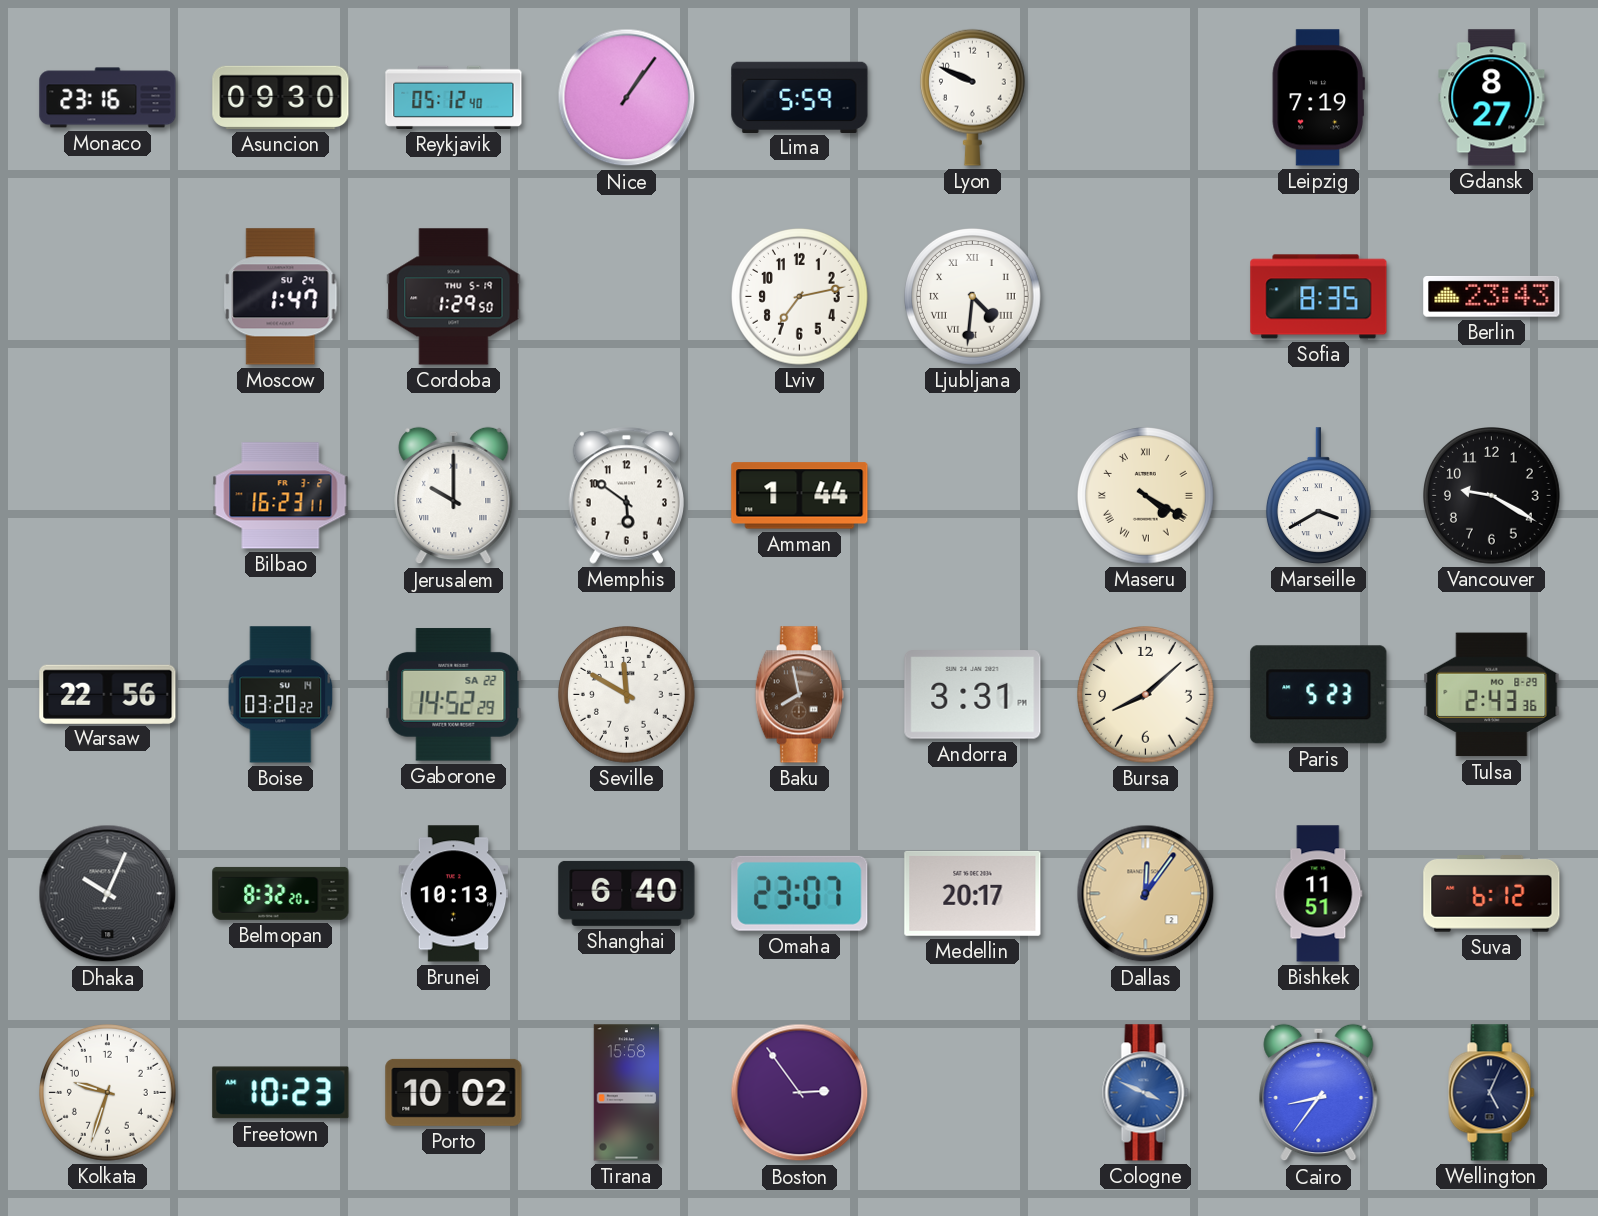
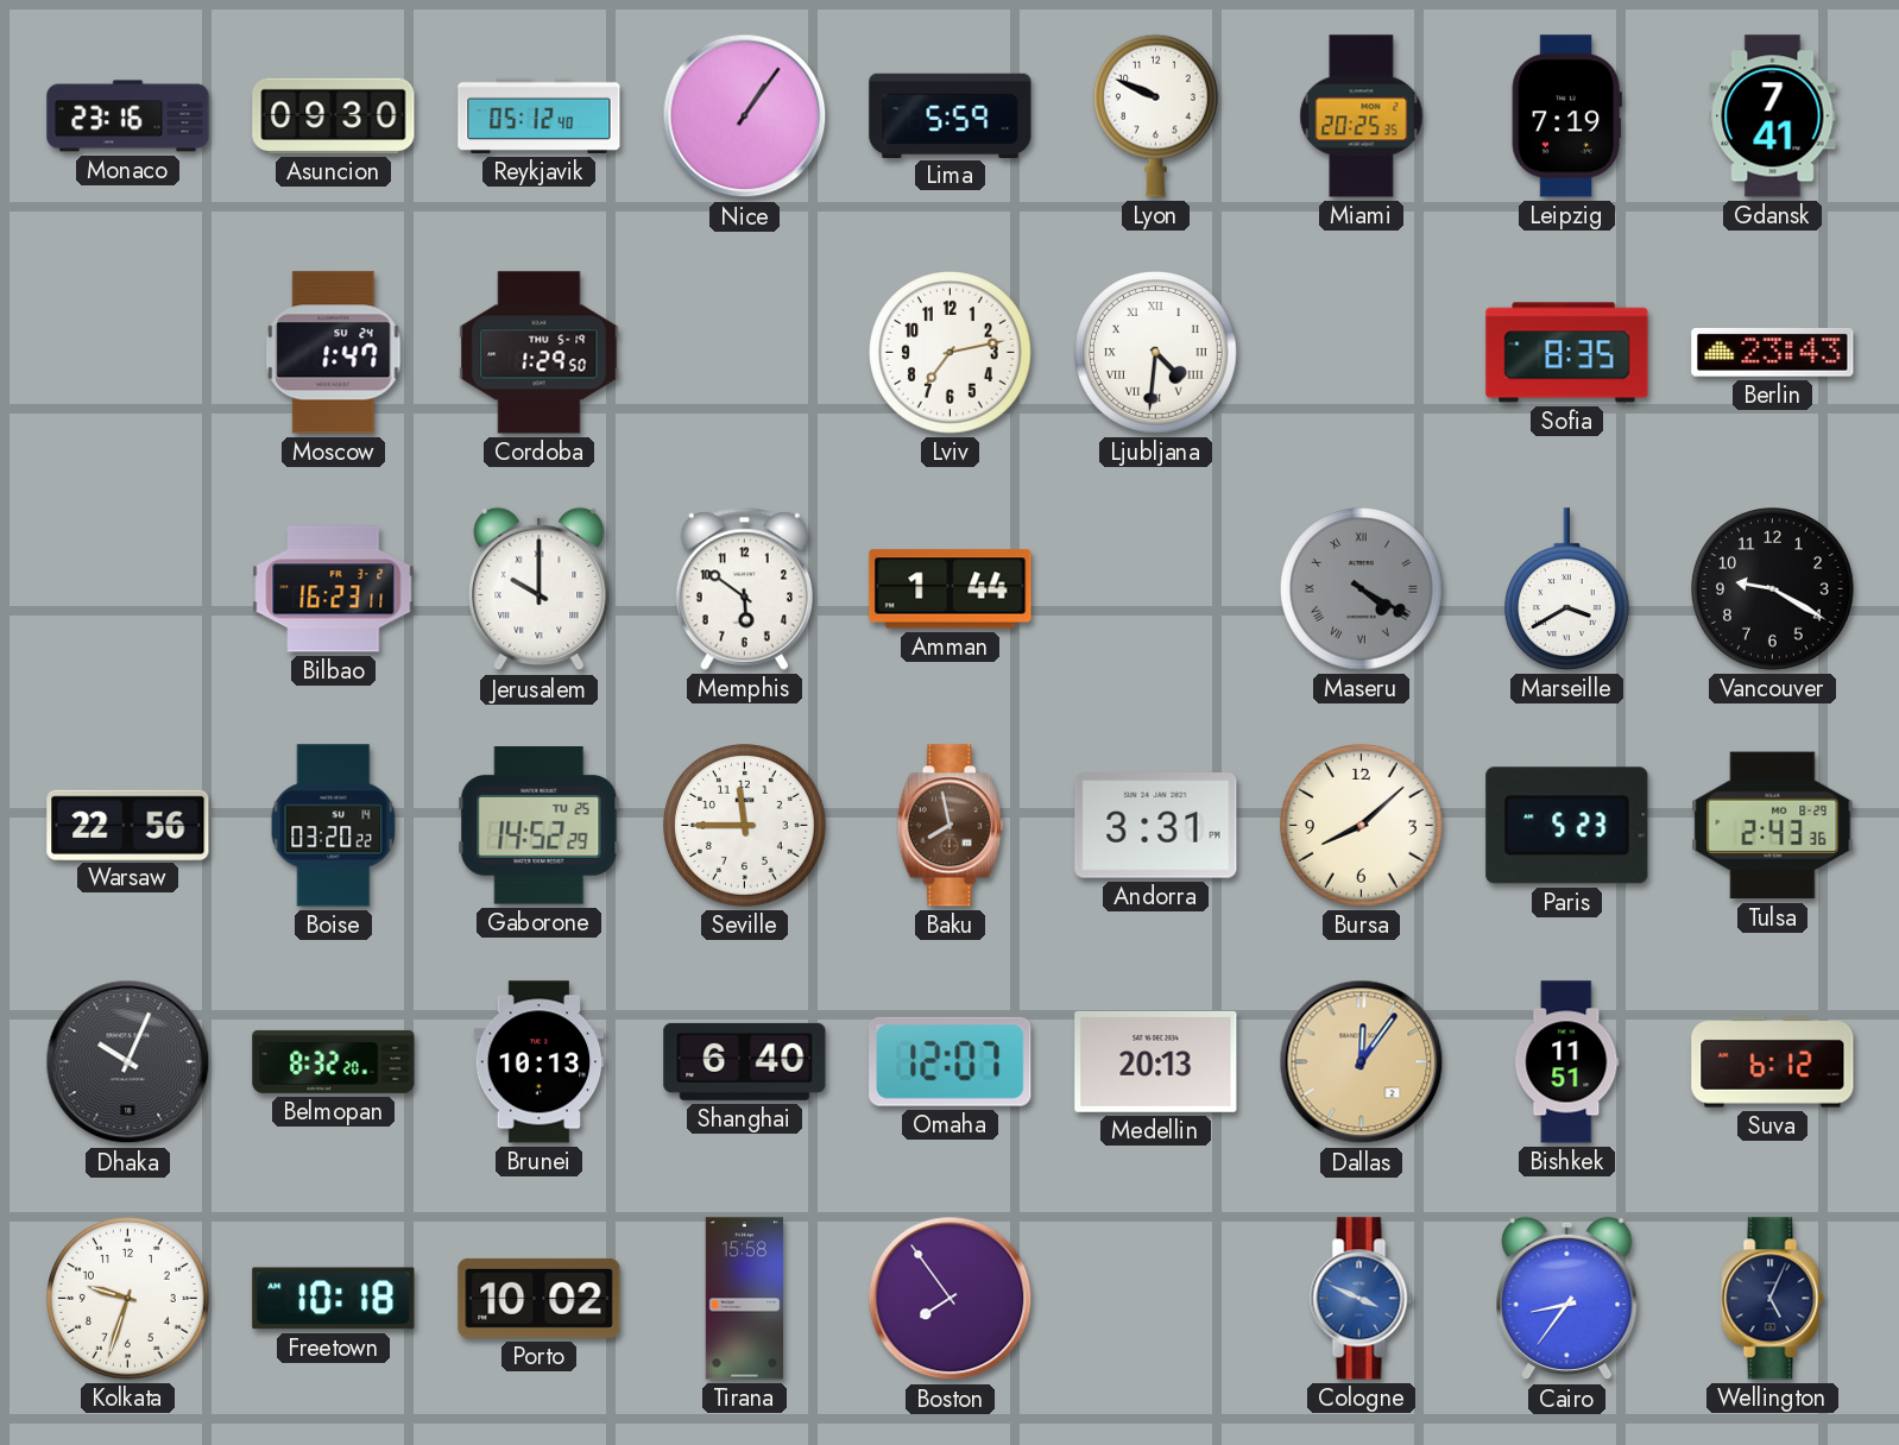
Miami: none -> 20:25
Gdansk: 8:27 -> 7:41
Maseru dial: cream -> grey
Gaborone date: SA 22 -> TU 25
Seville: 11:50 -> 11:45
Omaha: 23:07 -> 12:07
Medellin: 20:17 -> 20:13
Freetown: 10:23 -> 10:18
Boston: 2:54 -> 7:54
